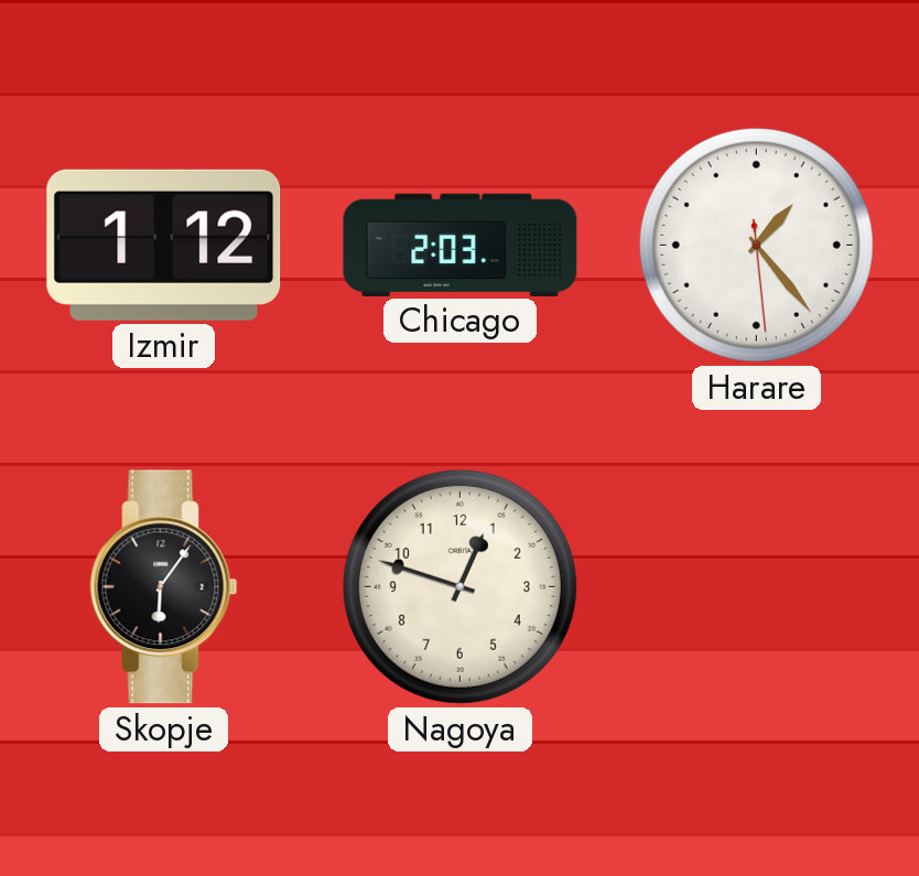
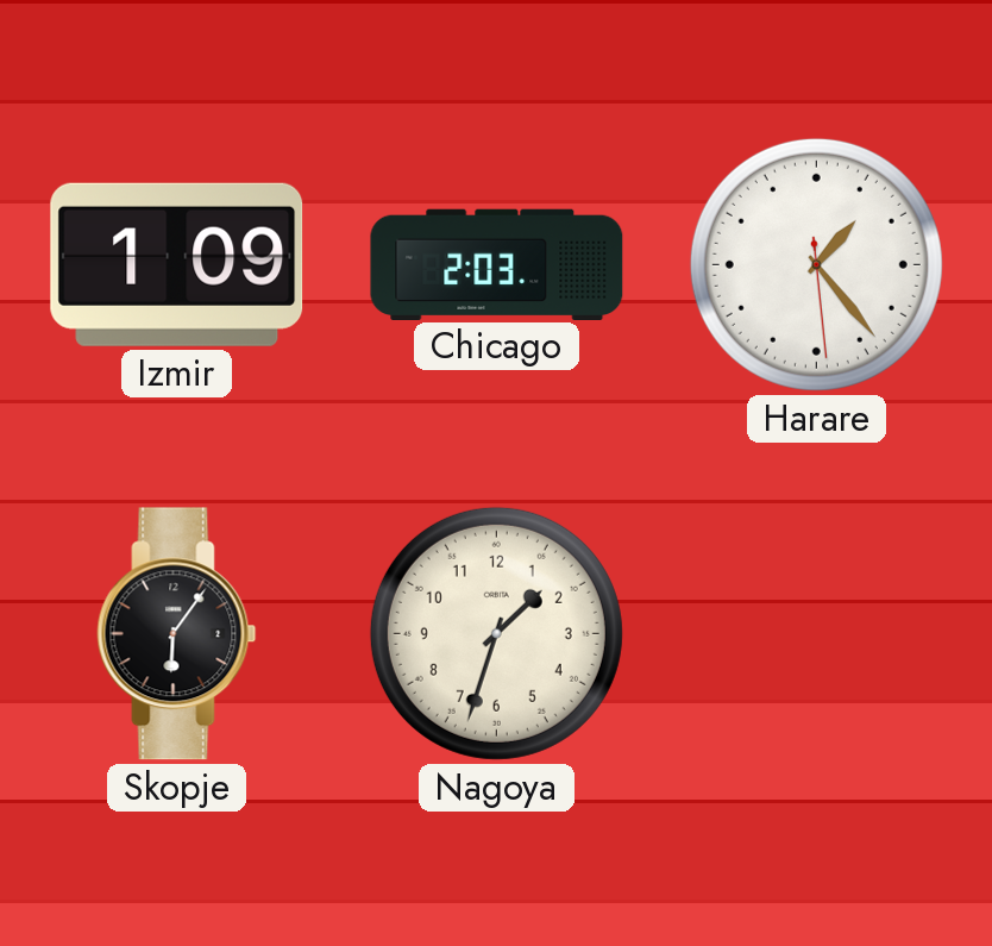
Izmir: 1:12 -> 1:09
Nagoya: 12:48 -> 1:33
